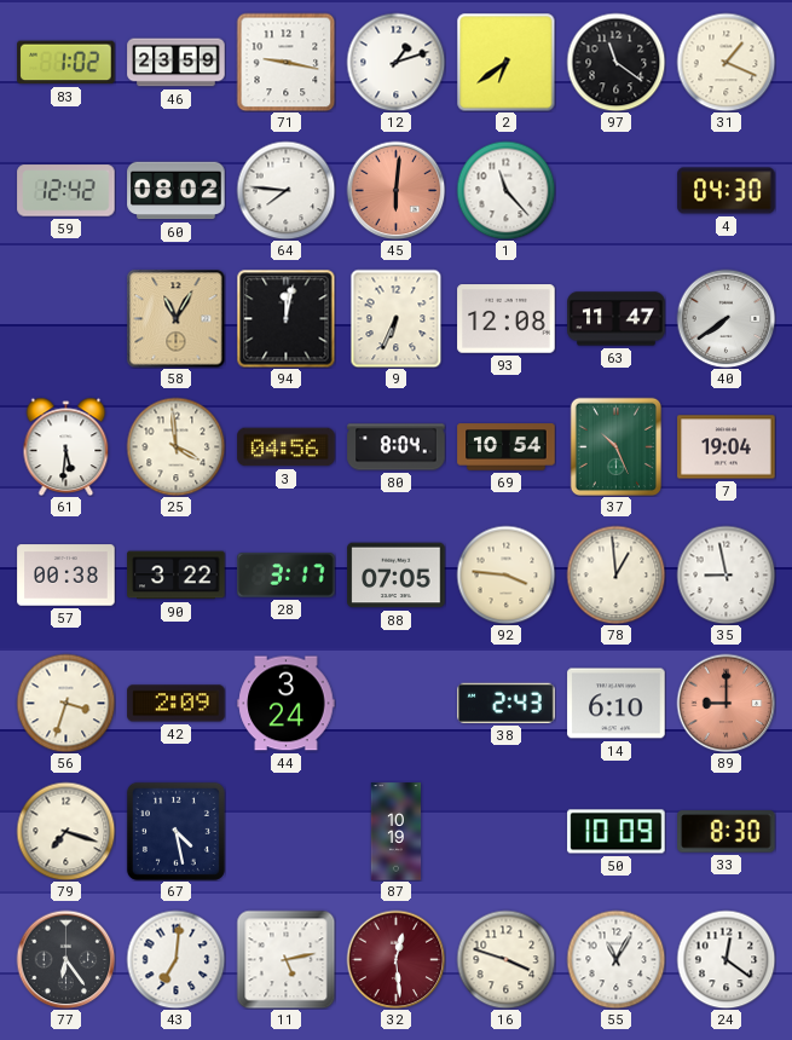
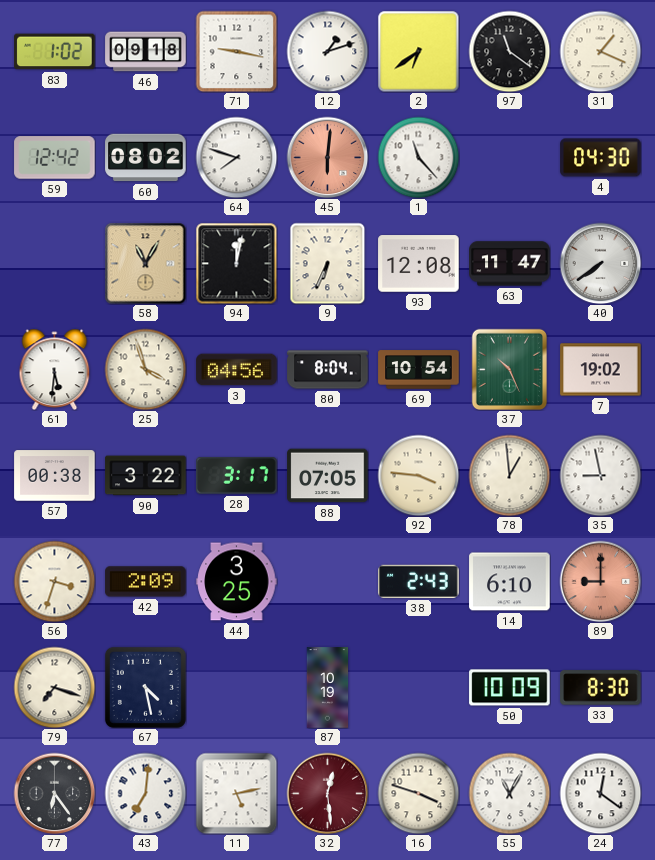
46: 23:59 -> 09:18
64: 7:46 -> 7:48
25: 3:59 -> 3:57
7: 19:04 -> 19:02
44: 3:24 -> 3:25
